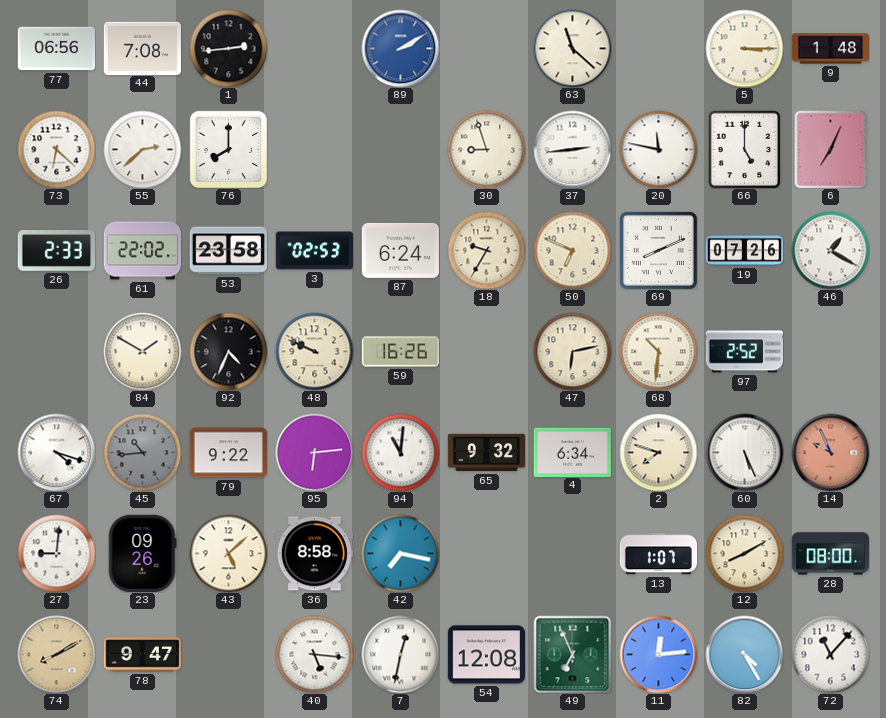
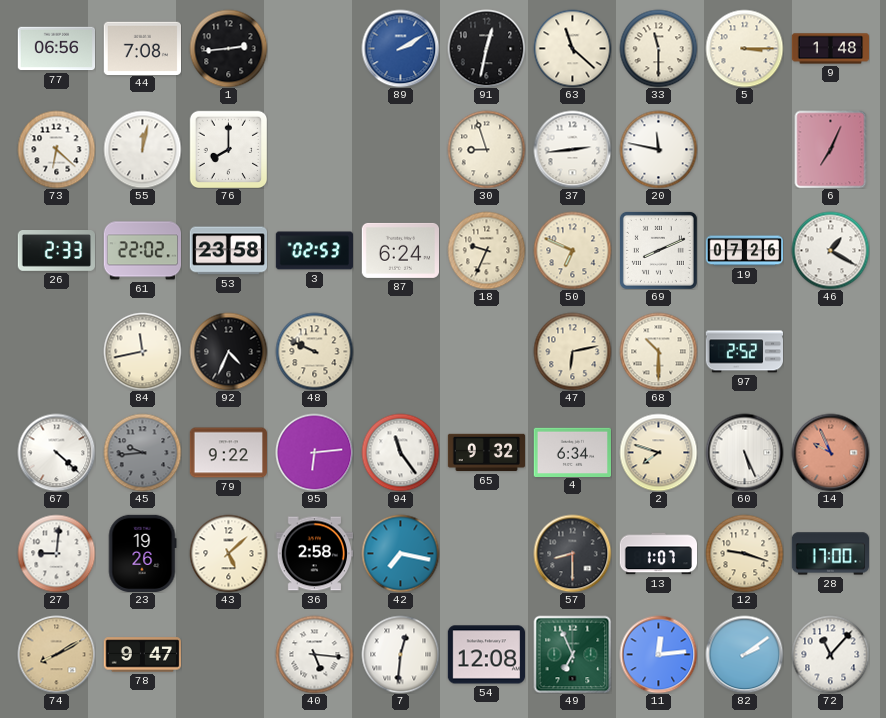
91: none -> 12:32
33: none -> 11:30
55: 2:38 -> 12:02
66: 5:00 -> none
18: 9:35 -> 9:34
84: 1:50 -> 11:43
59: 16:26 -> none
68: 10:31 -> 10:30
67: 4:18 -> 4:22
45: 10:44 -> 9:44
94: 11:01 -> 11:24
23: 09:26 -> 19:26
36: 8:58 -> 2:58
57: none -> 8:30
12: 8:10 -> 9:18
28: 08:00 -> 17:00
7: 12:32 -> 12:31
82: 4:25 -> 2:09
